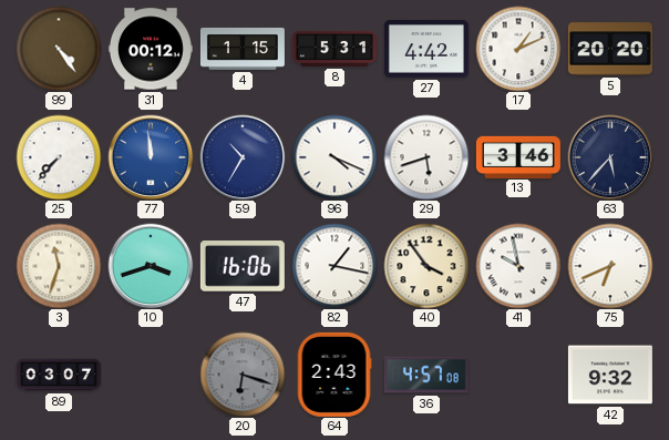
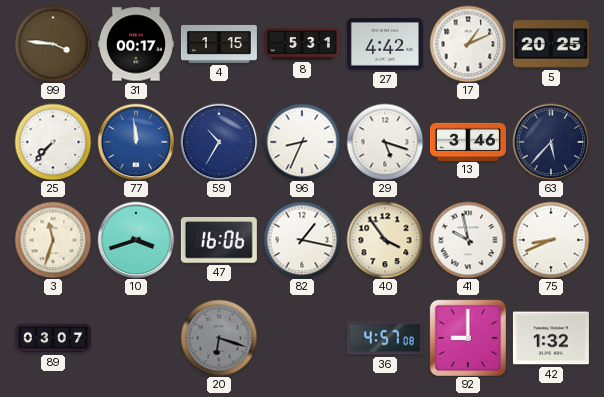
99: 4:24 -> 3:46
31: 00:12 -> 00:17
5: 20:20 -> 20:25
96: 4:19 -> 8:34
29: 5:42 -> 5:18
75: 6:41 -> 8:41
64: 2:43 -> none
92: none -> 9:00
42: 9:32 -> 1:32
